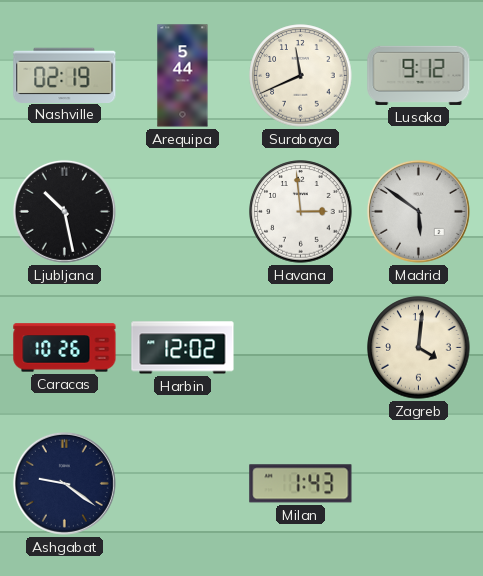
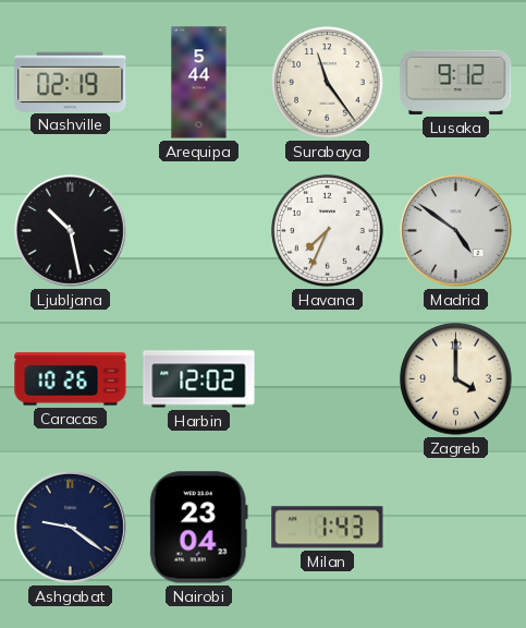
Surabaya: 11:41 -> 11:24
Havana: 2:59 -> 7:34
Madrid: 5:51 -> 4:51
Zagreb: 4:01 -> 4:00
Nairobi: none -> 23:04
